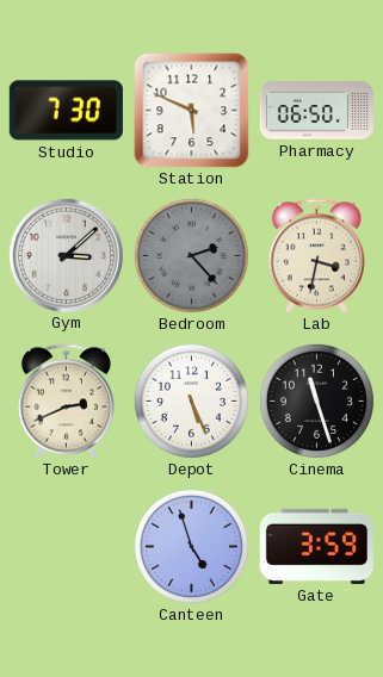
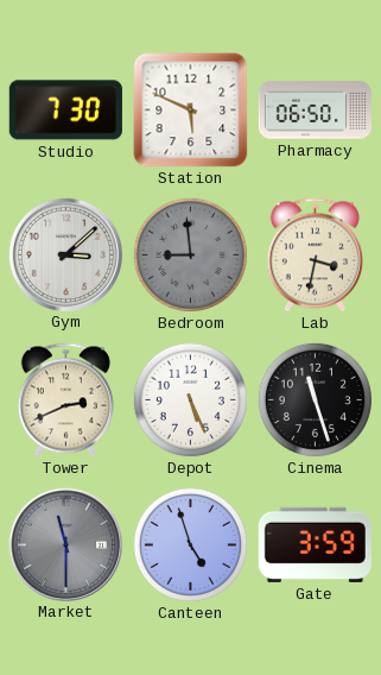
Bedroom: 2:23 -> 8:59
Market: none -> 11:30
